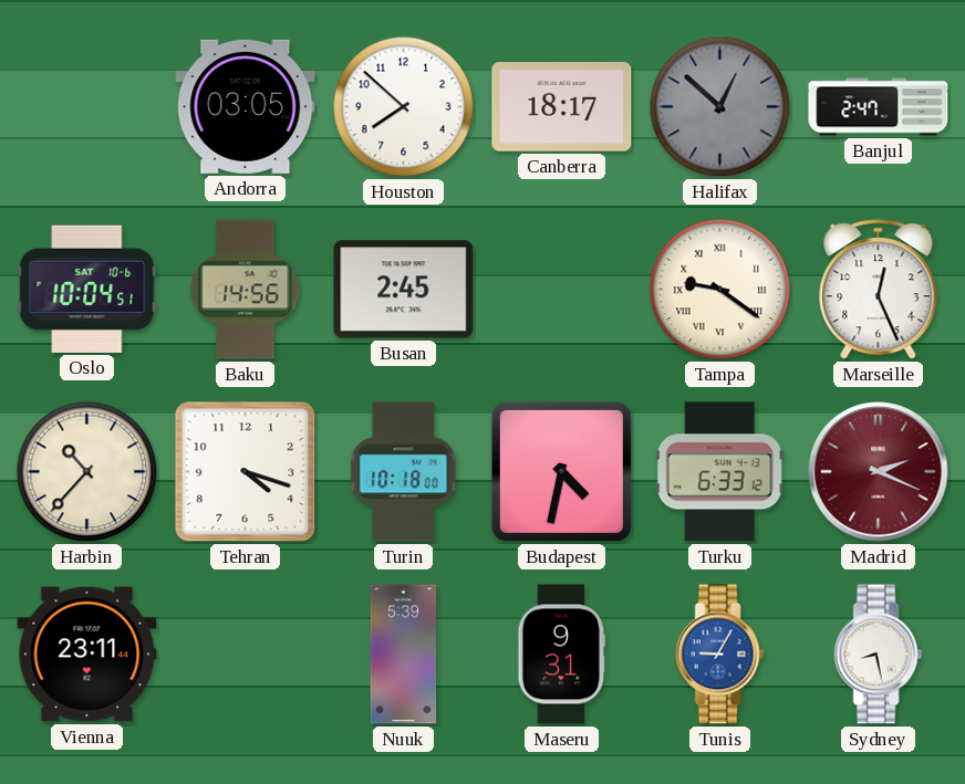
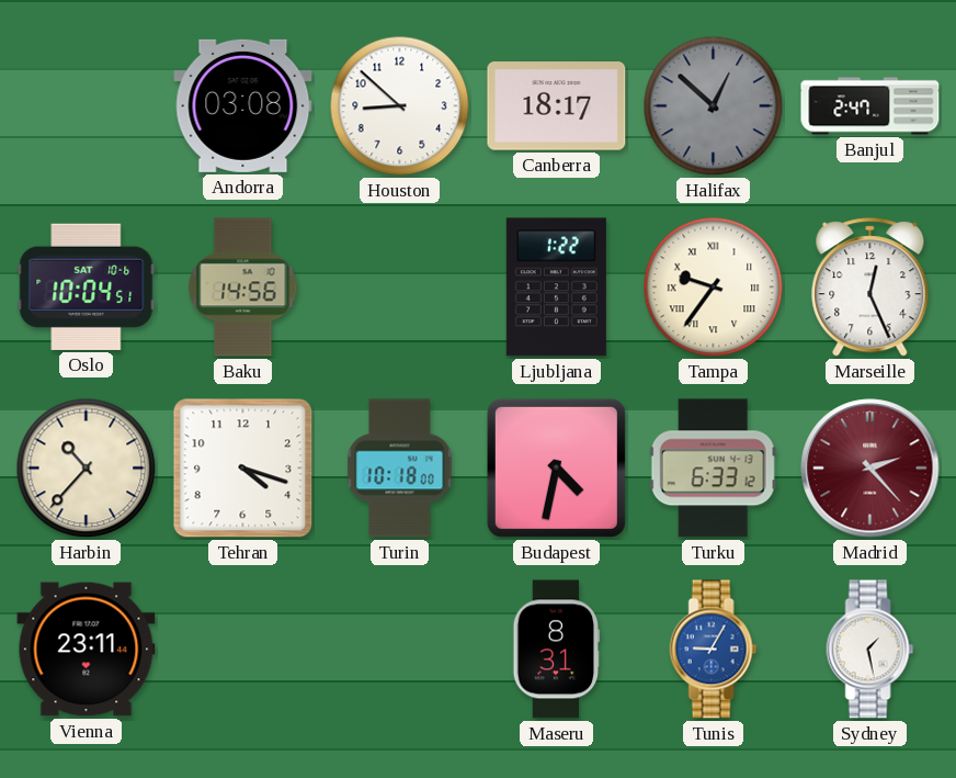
Andorra: 03:05 -> 03:08
Houston: 7:52 -> 8:52
Busan: 2:45 -> none
Ljubljana: none -> 1:22
Tampa: 9:21 -> 9:36
Madrid: 2:19 -> 2:23
Nuuk: 5:39 -> none
Maseru: 9:31 -> 8:31
Sydney: 8:28 -> 1:28
